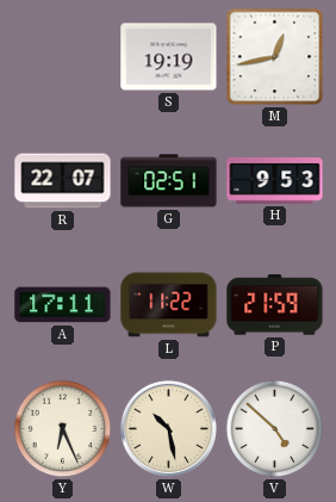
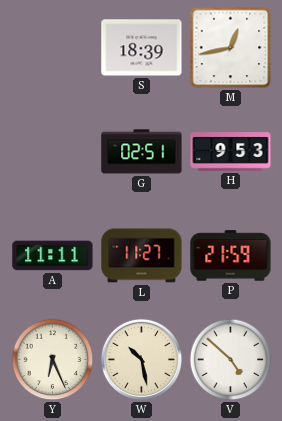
S: 19:19 -> 18:39
R: 22:07 -> none
A: 17:11 -> 11:11
L: 11:22 -> 11:27
